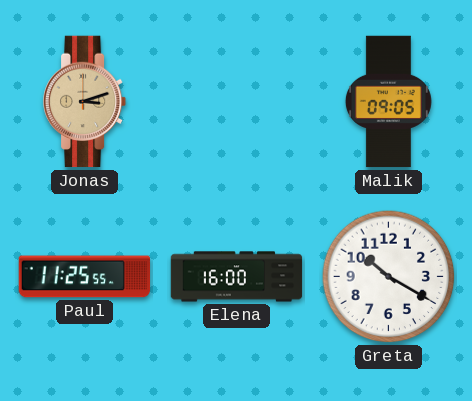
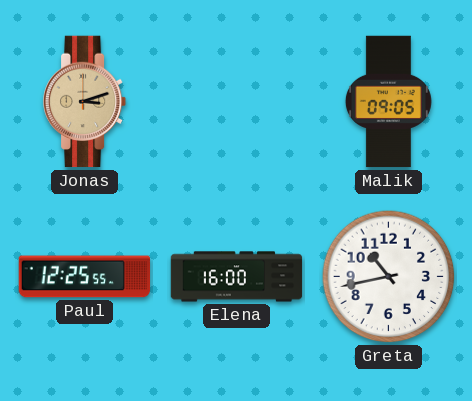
Paul: 11:25 -> 12:25
Greta: 10:20 -> 10:43
